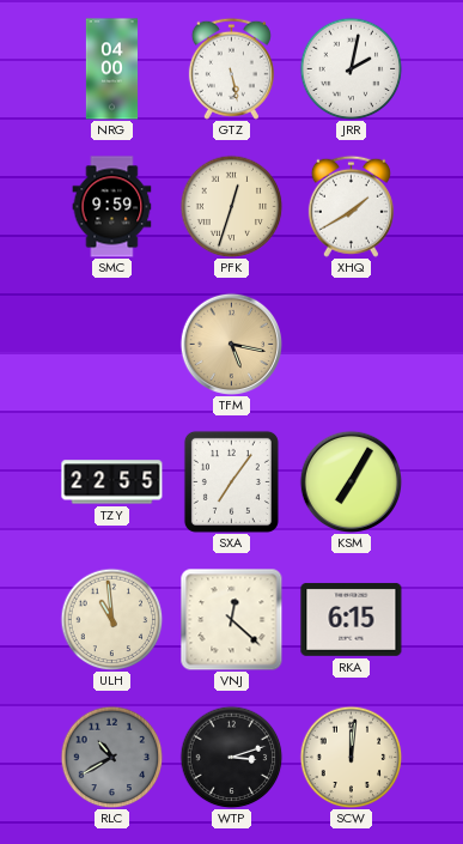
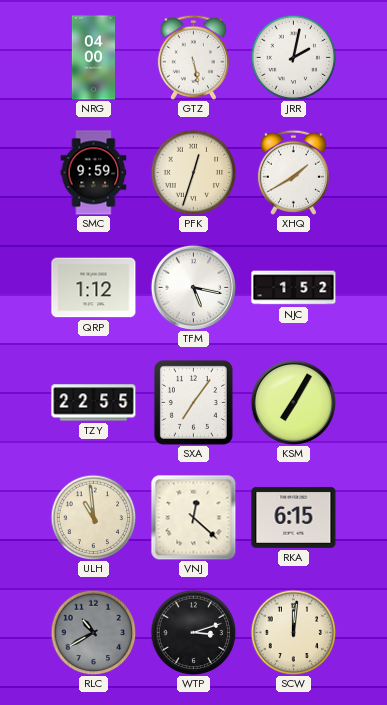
QRP: none -> 1:12
TFM dial: champagne -> white
NJC: none -> 1:52
